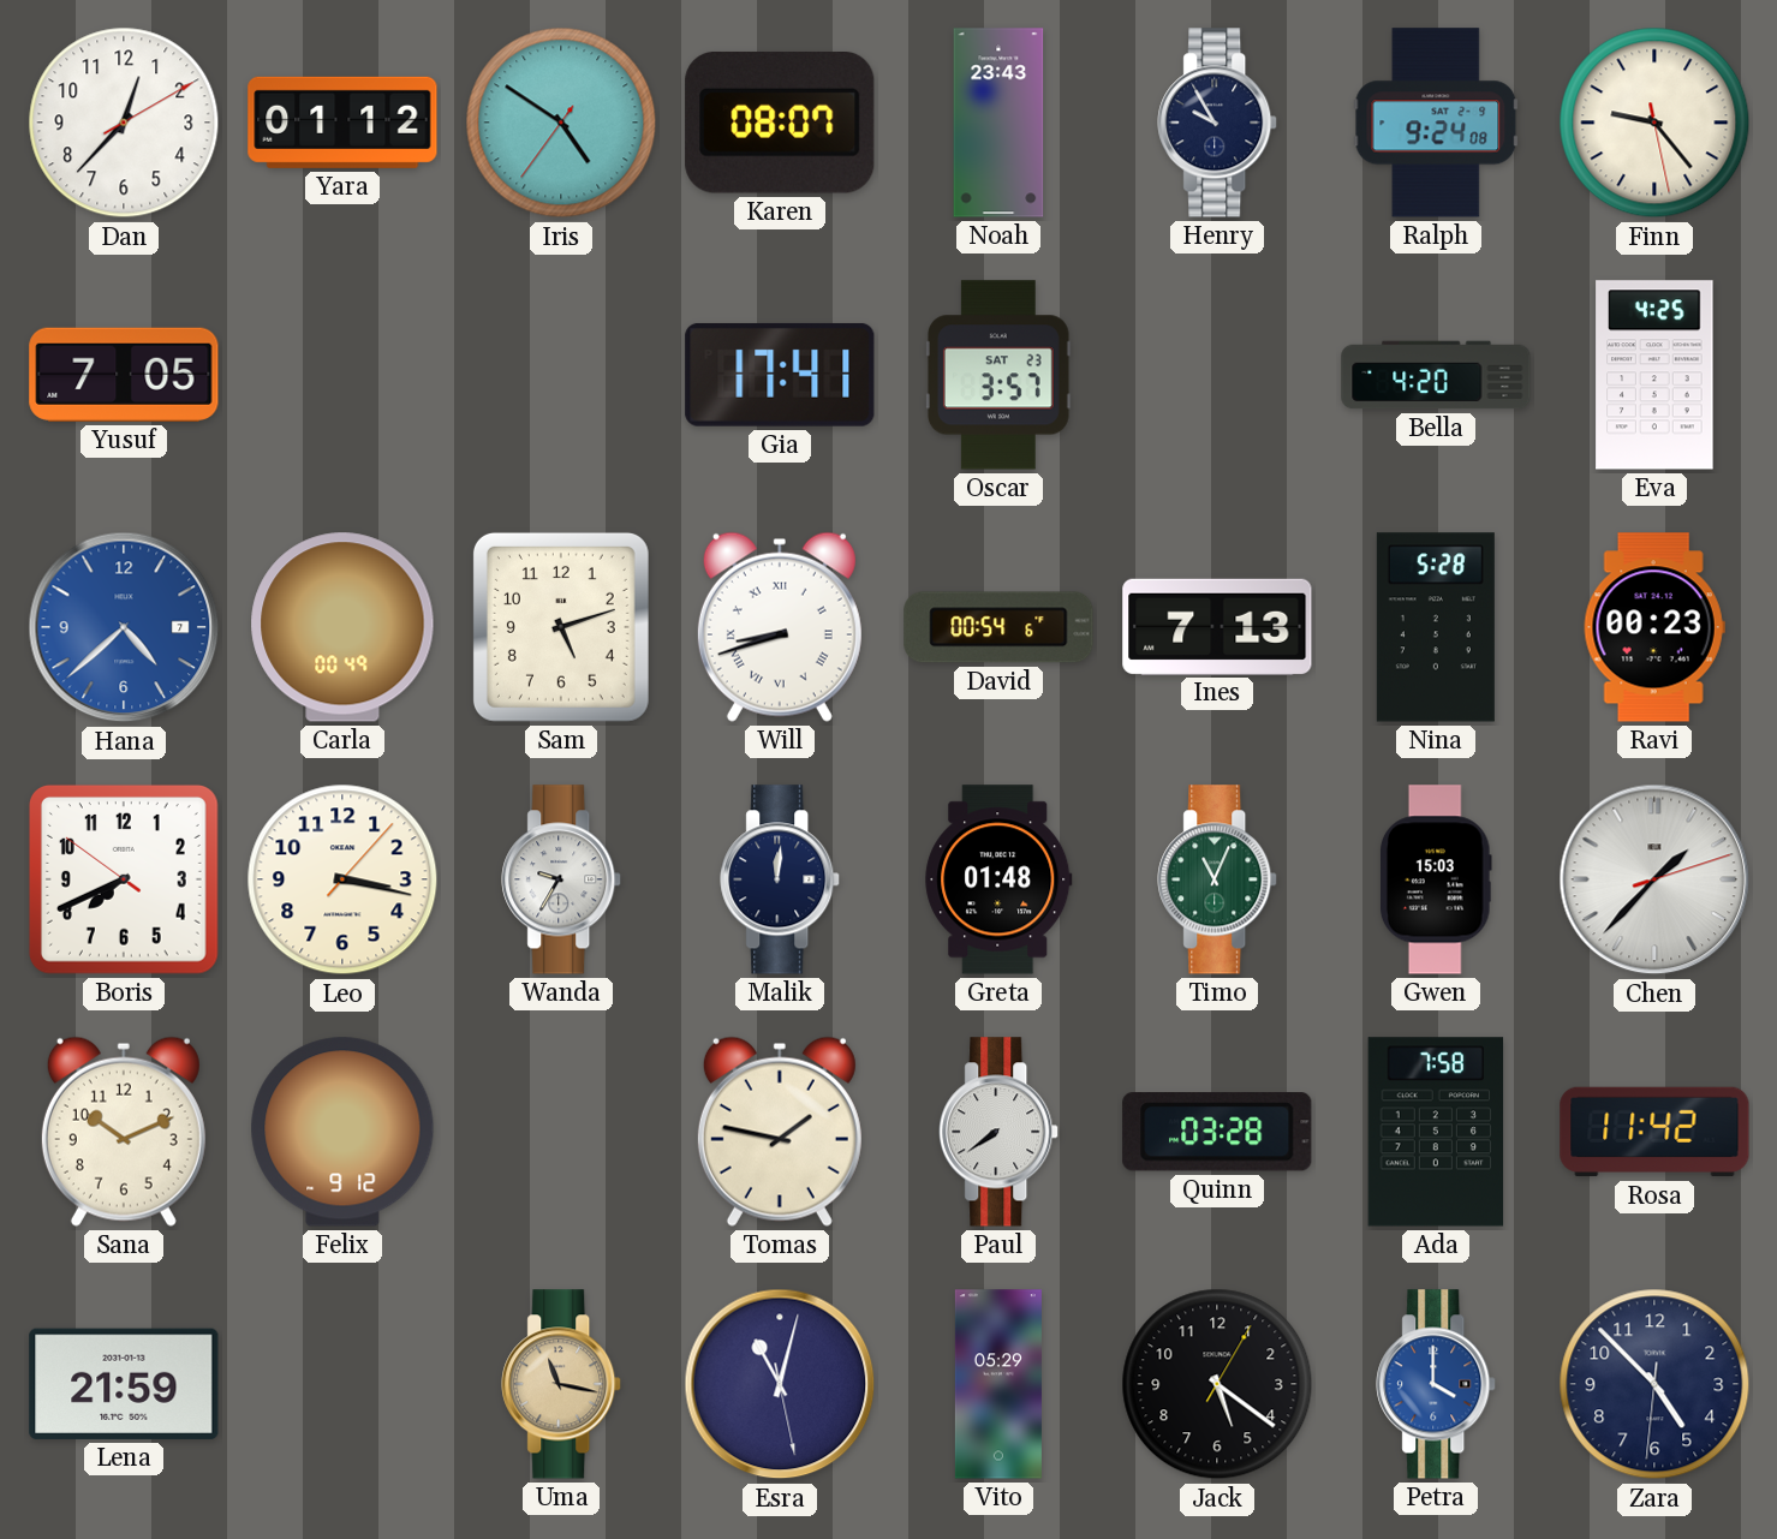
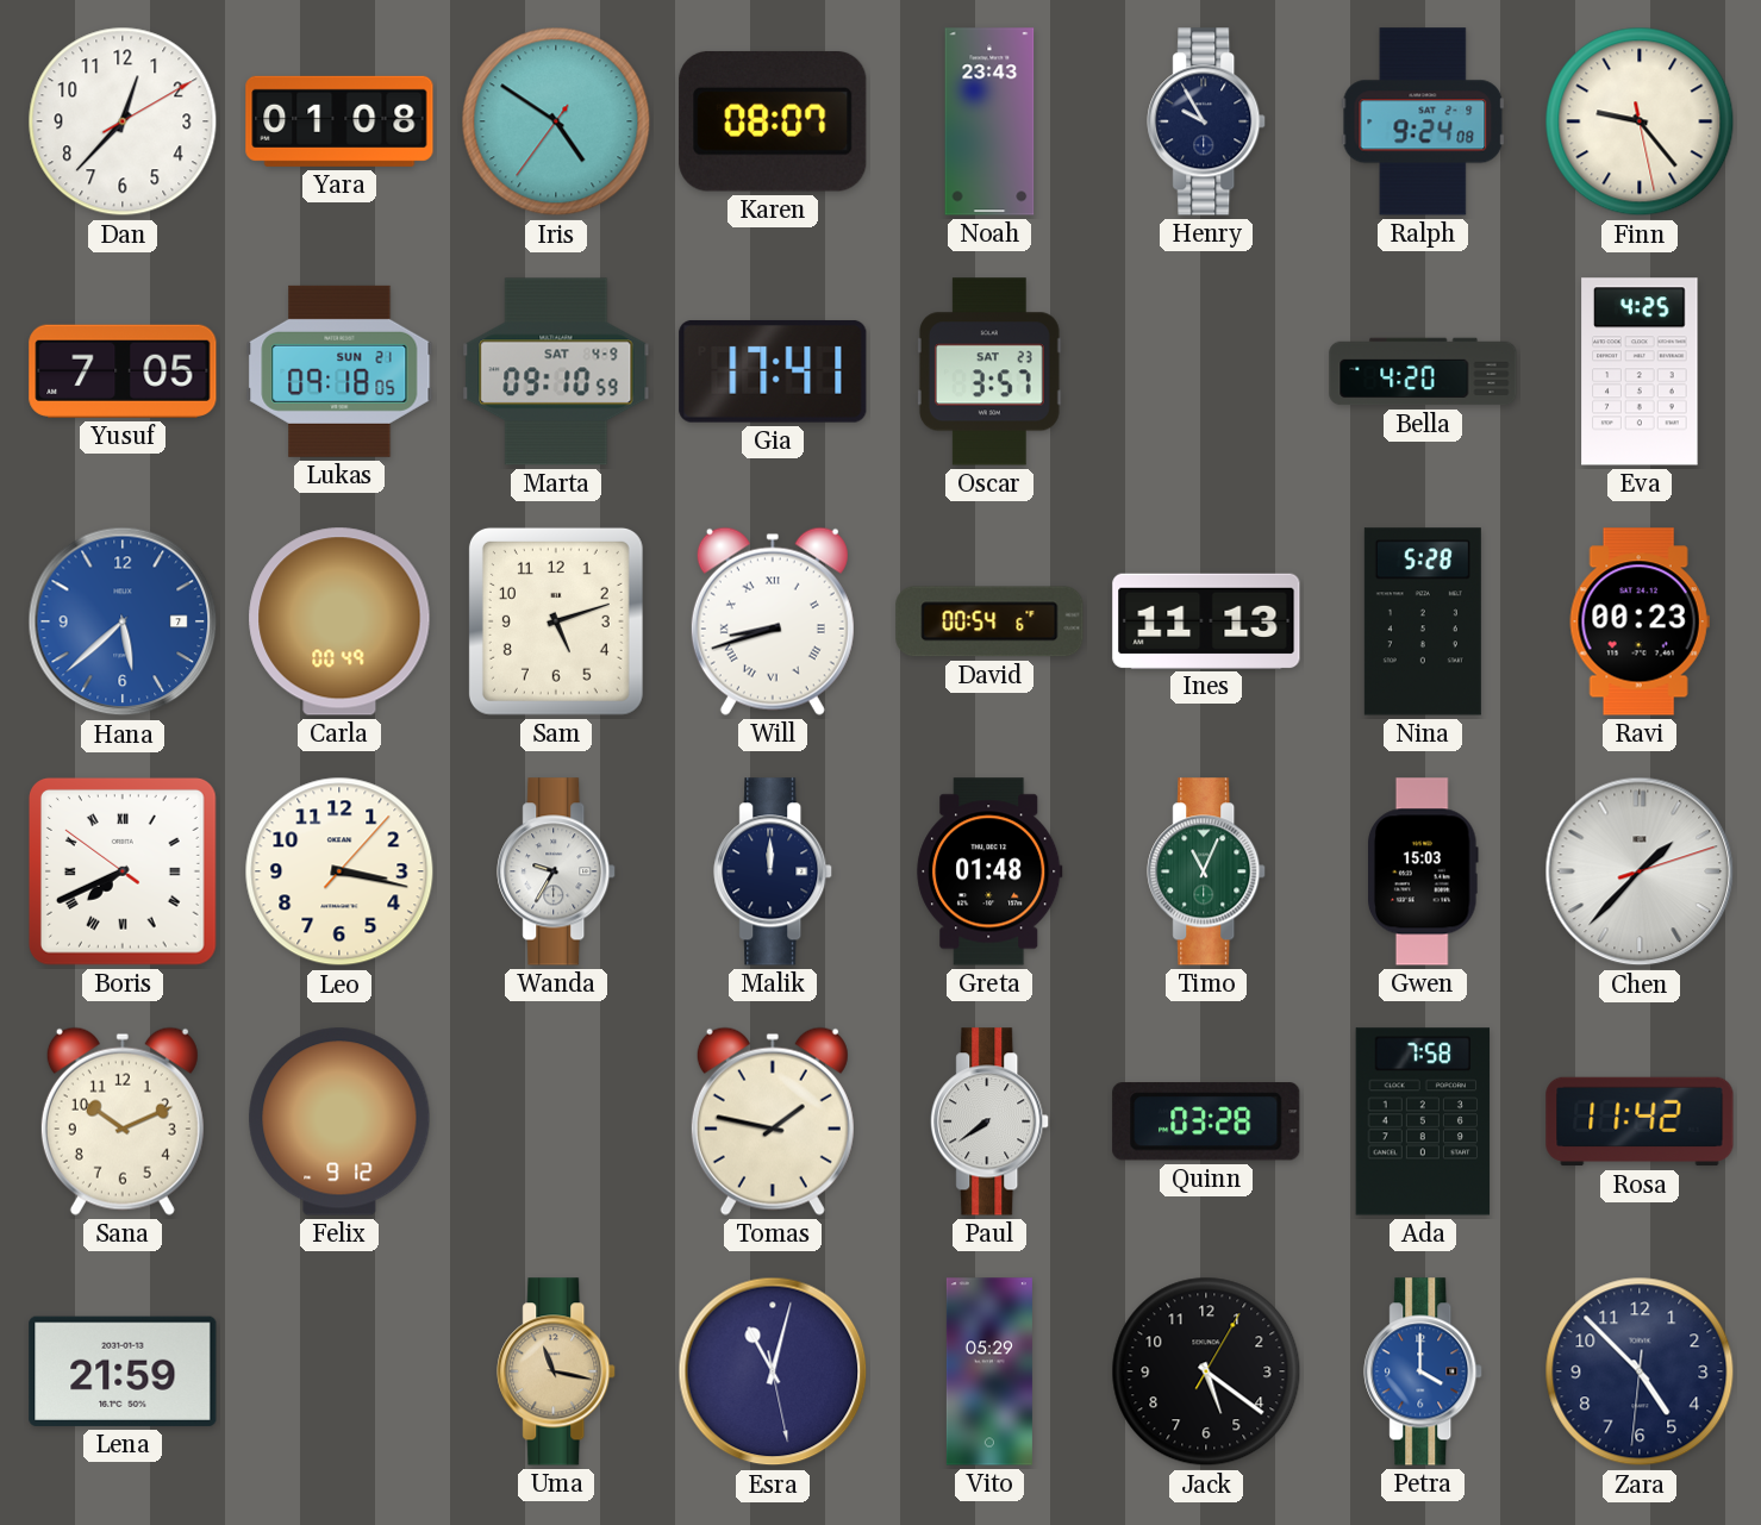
Yara: 01:12 -> 01:08
Lukas: none -> 09:18
Marta: none -> 09:10
Hana: 4:38 -> 5:38
Ines: 7:13 -> 11:13
Boris numerals: Arabic -> Roman
Malik: 12:01 -> 12:00
